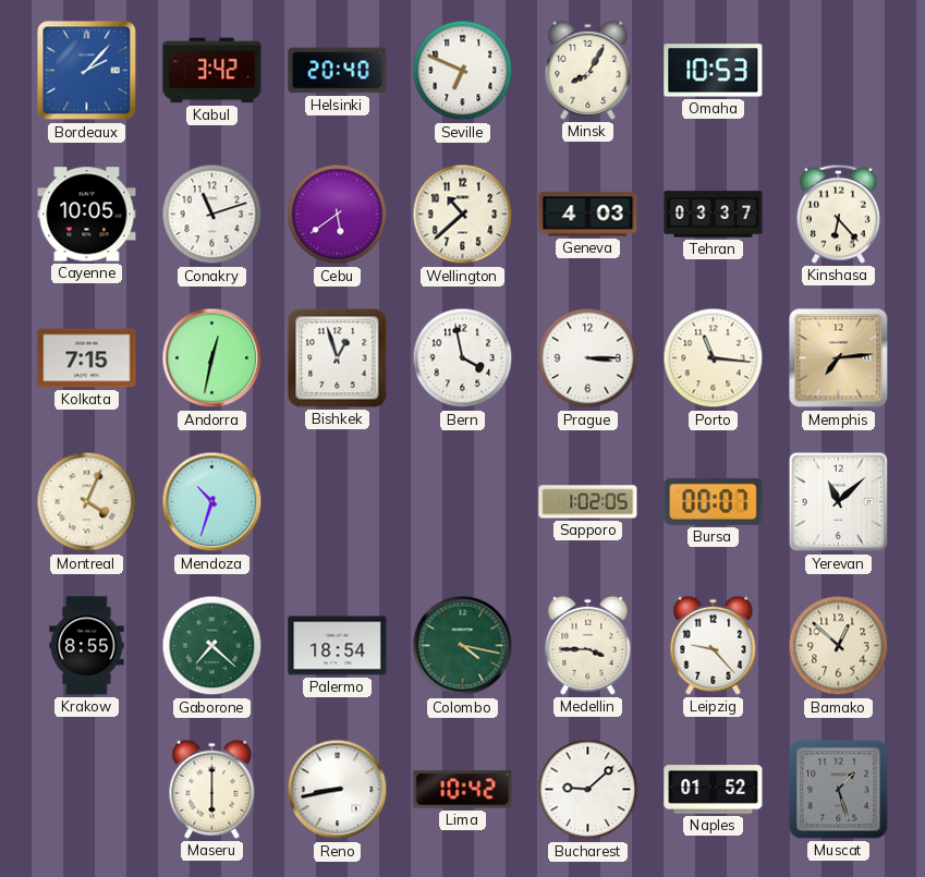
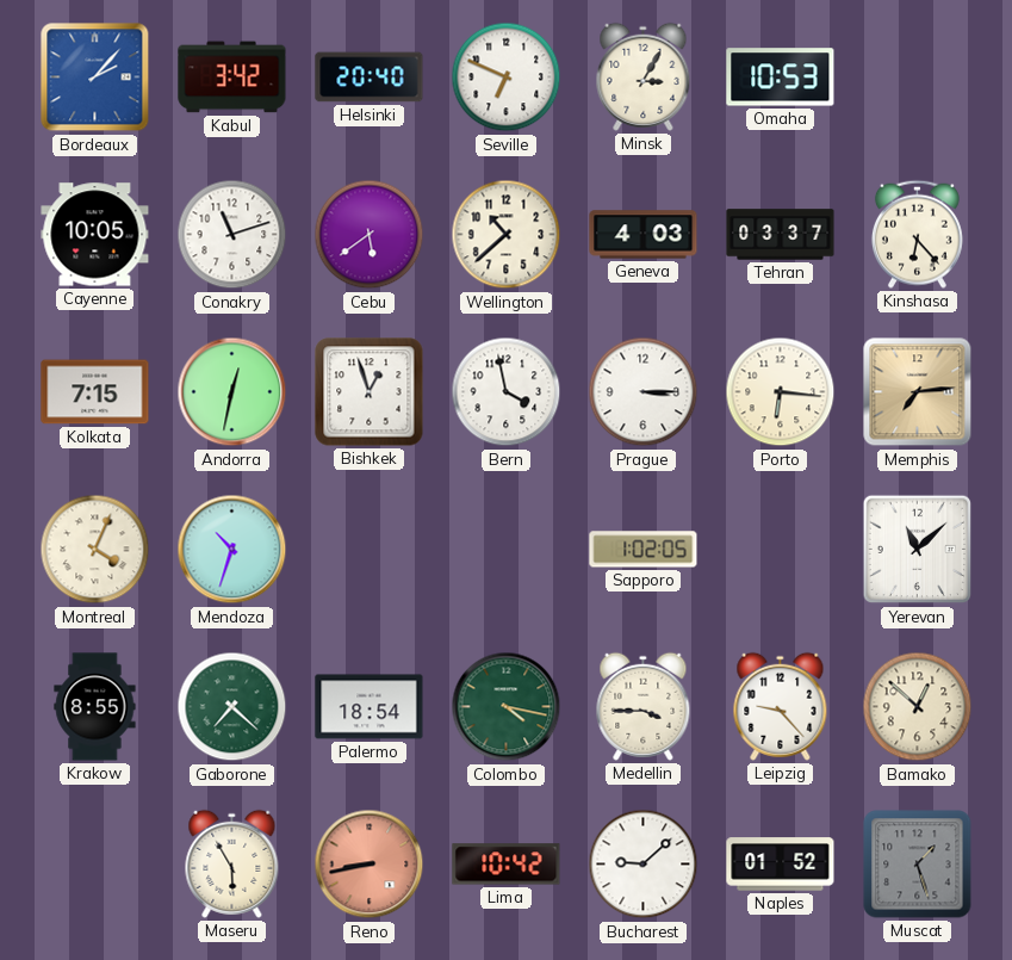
Minsk: 8:05 -> 3:05
Porto: 11:16 -> 6:16
Bursa: 00:07 -> none
Maseru: 6:00 -> 5:55
Reno dial: white -> salmon
